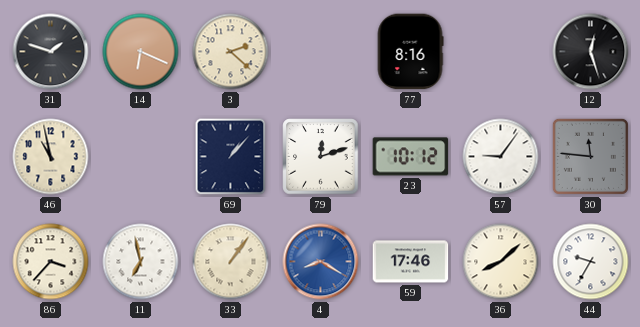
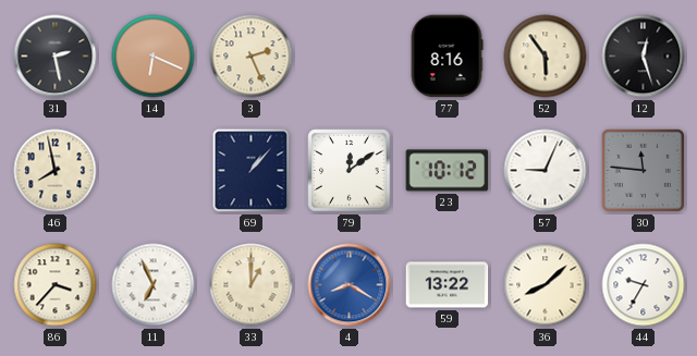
31: 1:48 -> 2:28
3: 2:22 -> 2:26
52: none -> 5:54
46: 10:58 -> 7:58
79: 12:12 -> 12:09
57: 9:06 -> 9:04
11: 6:58 -> 6:56
33: 1:06 -> 1:00
59: 17:46 -> 13:22
